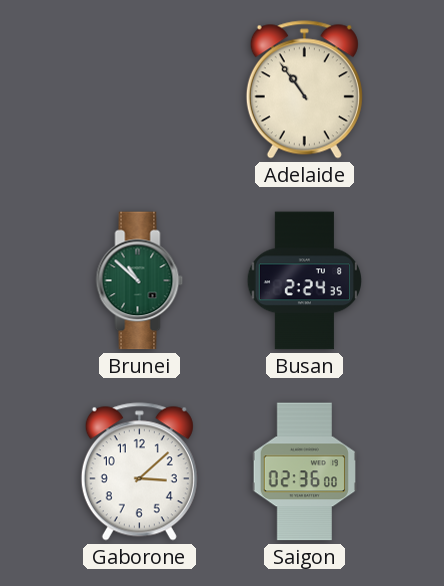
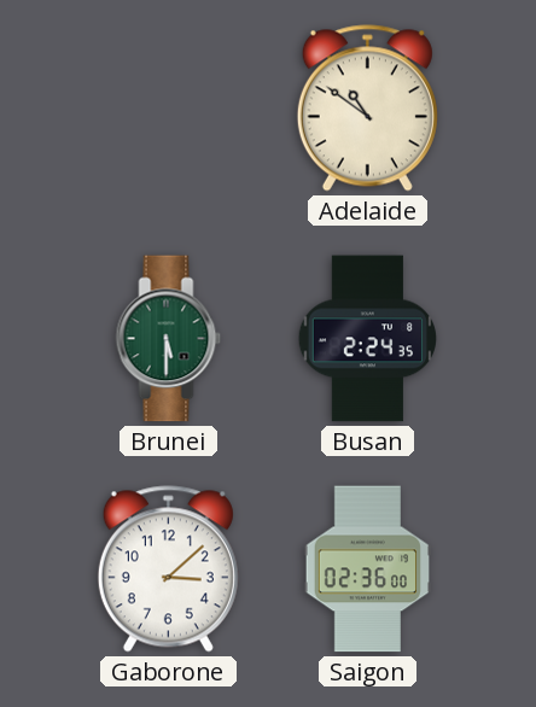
Adelaide: 10:54 -> 10:51
Brunei: 10:52 -> 5:30
